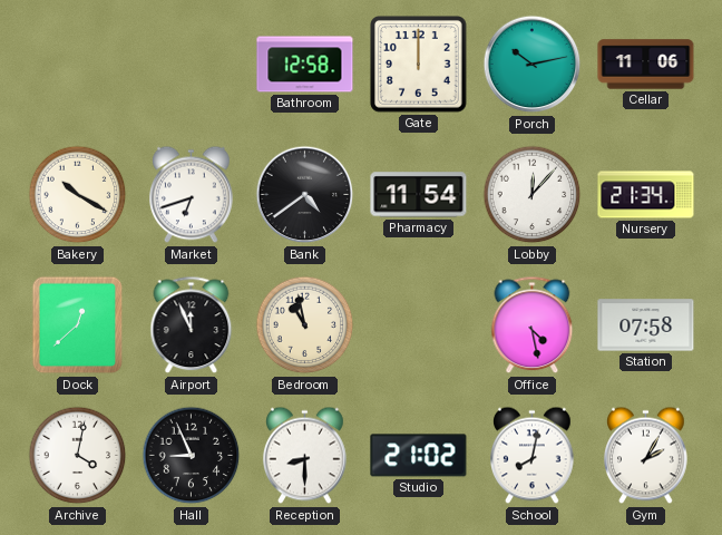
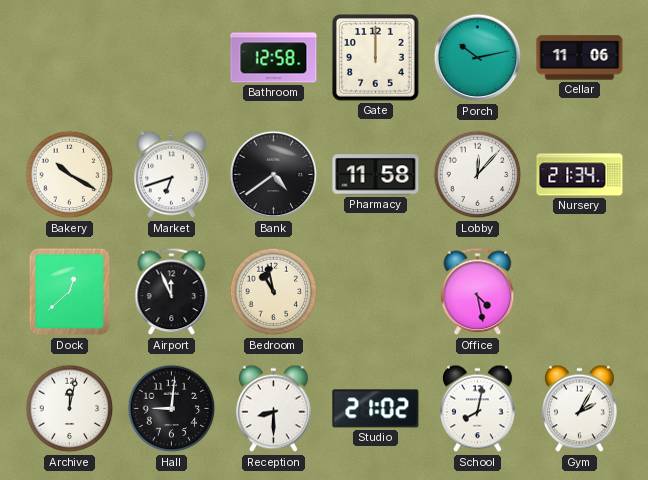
Pharmacy: 11:54 -> 11:58
Station: 07:58 -> none
Archive: 4:02 -> 12:02
Hall: 8:56 -> 9:01
